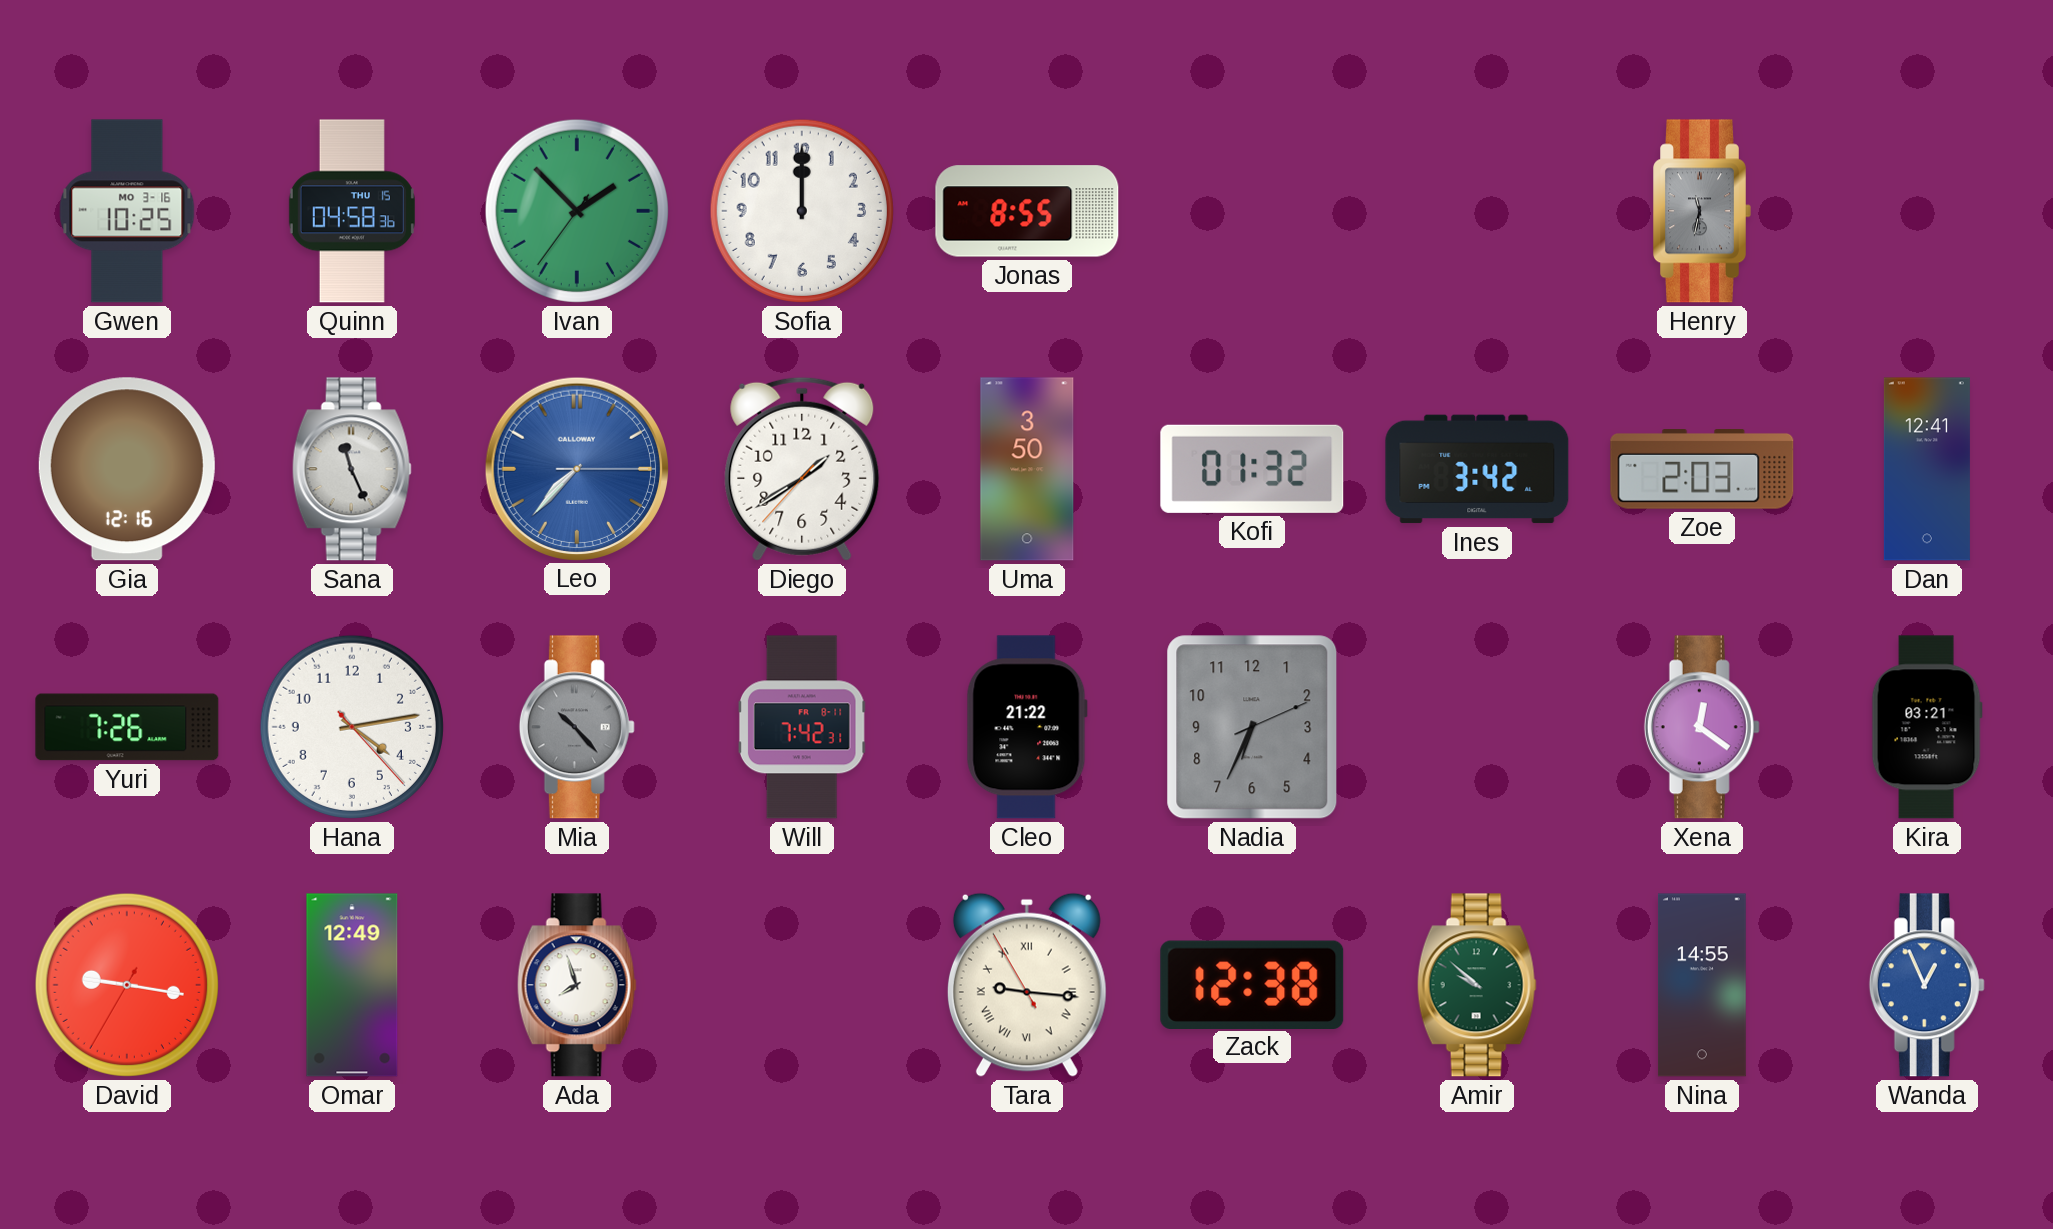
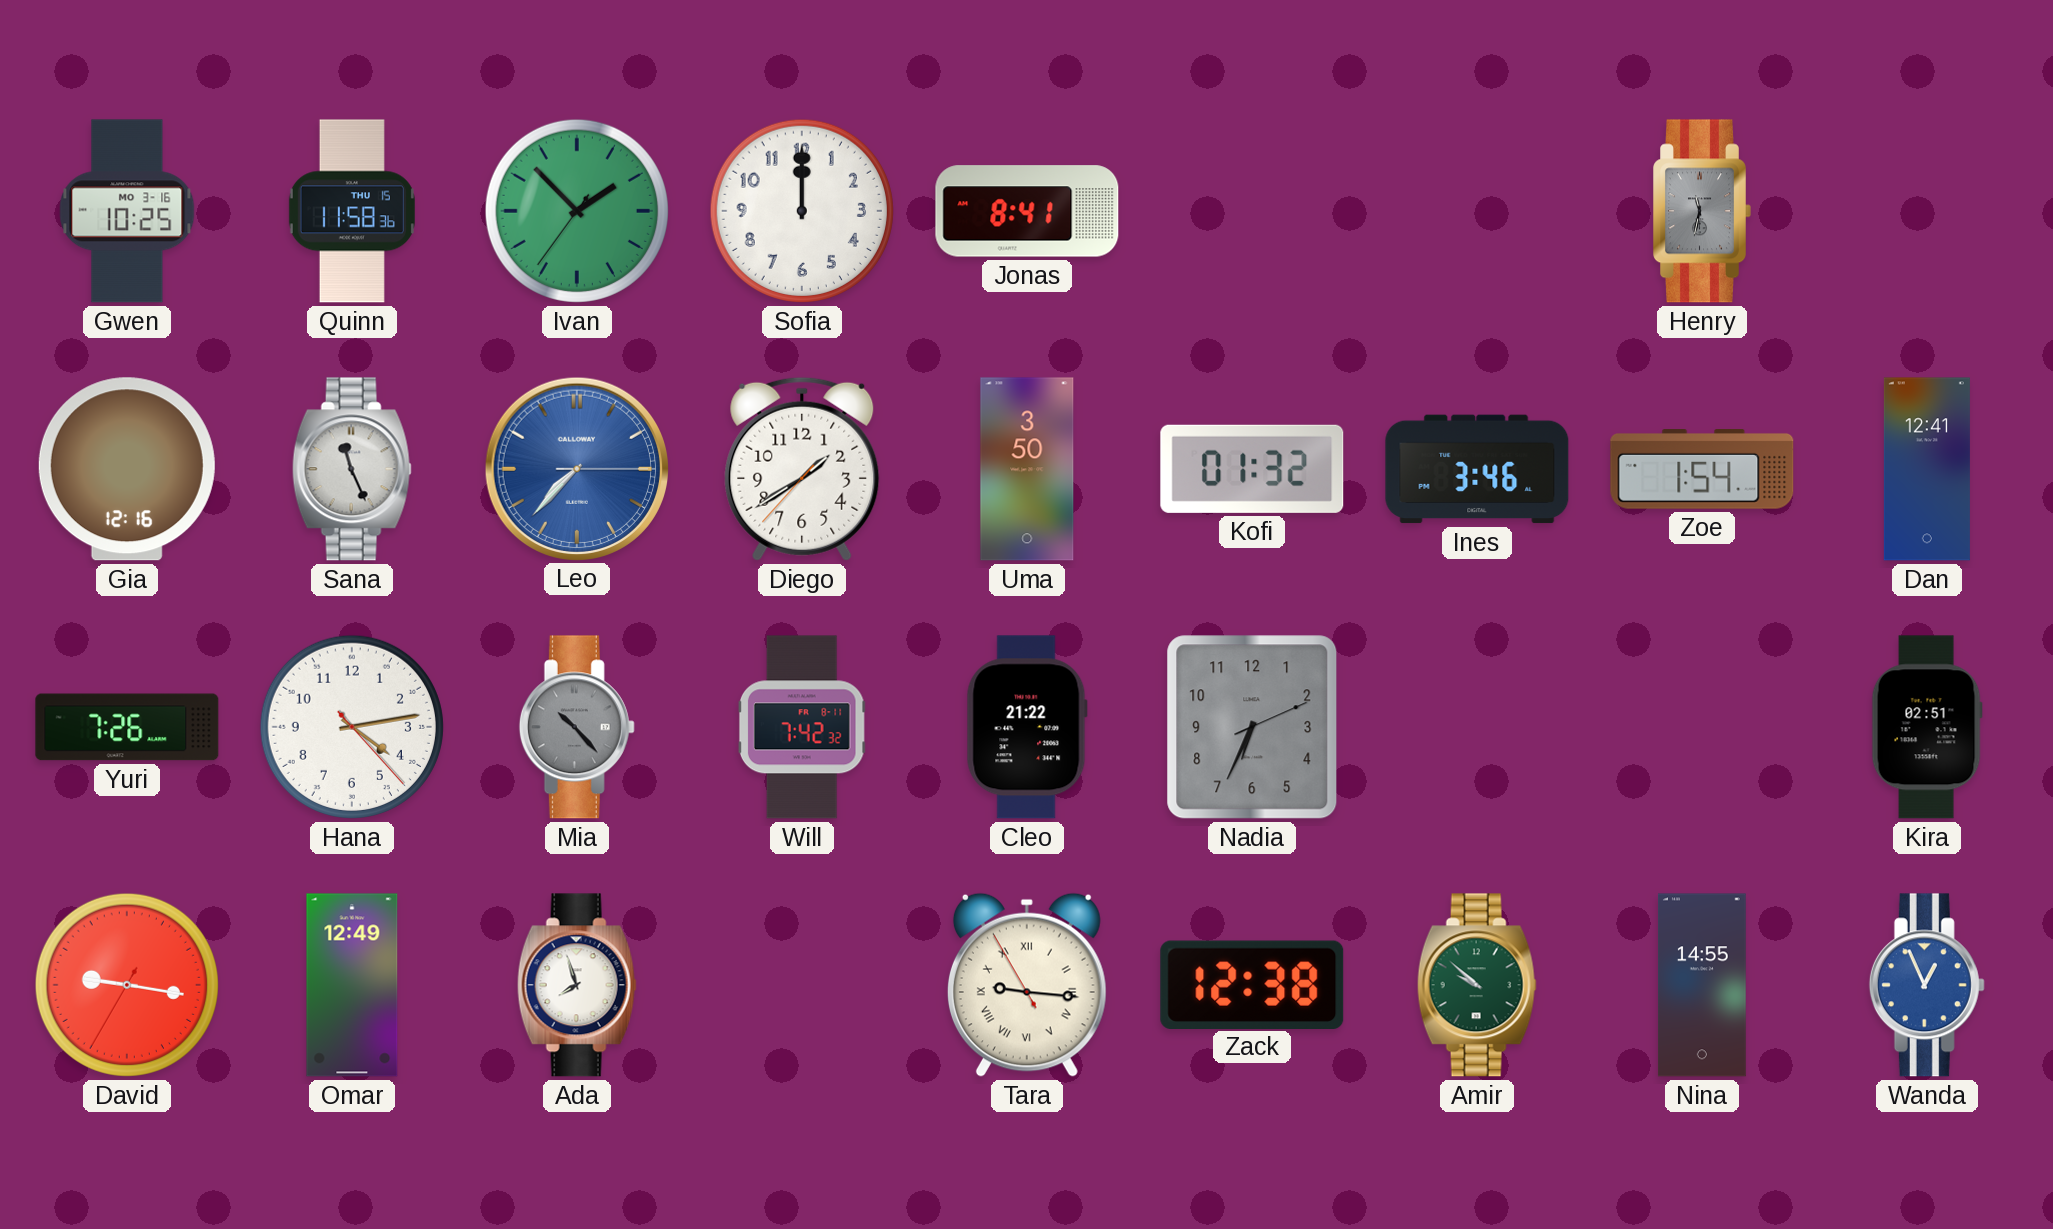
Quinn: 04:58 -> 11:58
Jonas: 8:55 -> 8:41
Ines: 3:42 -> 3:46
Zoe: 2:03 -> 1:54
Will: 7:42:31 -> 7:42:32
Xena: 12:21 -> none
Kira: 03:21 -> 02:51
